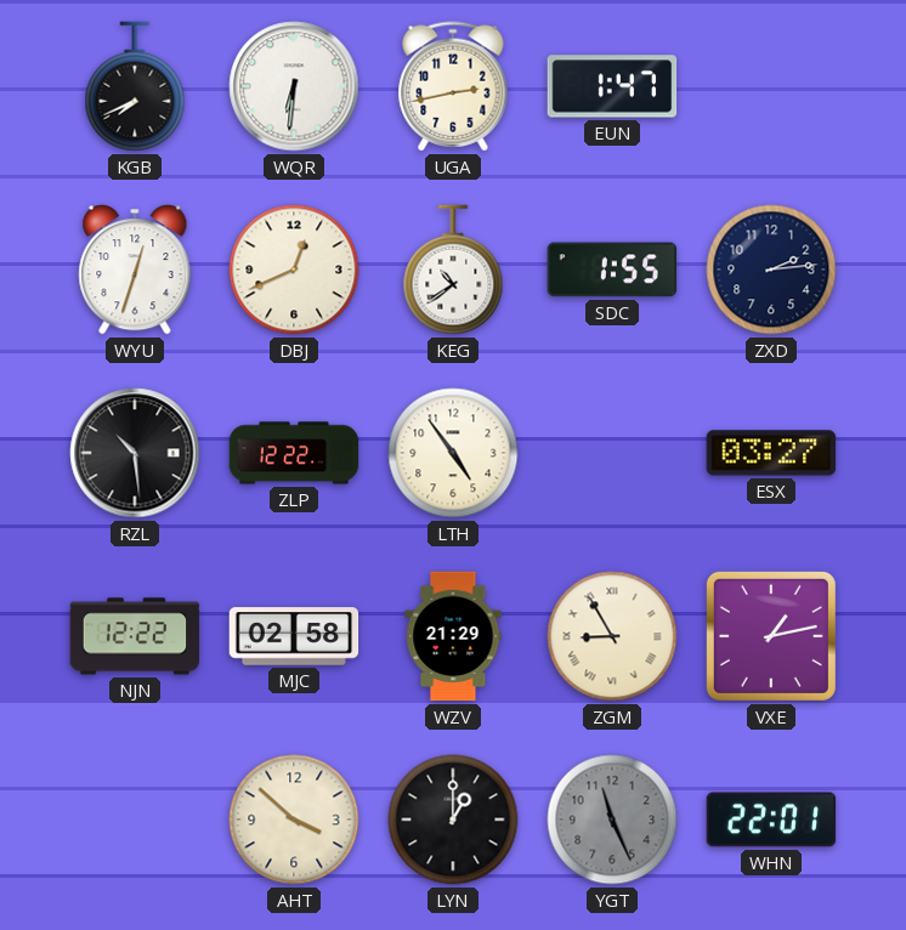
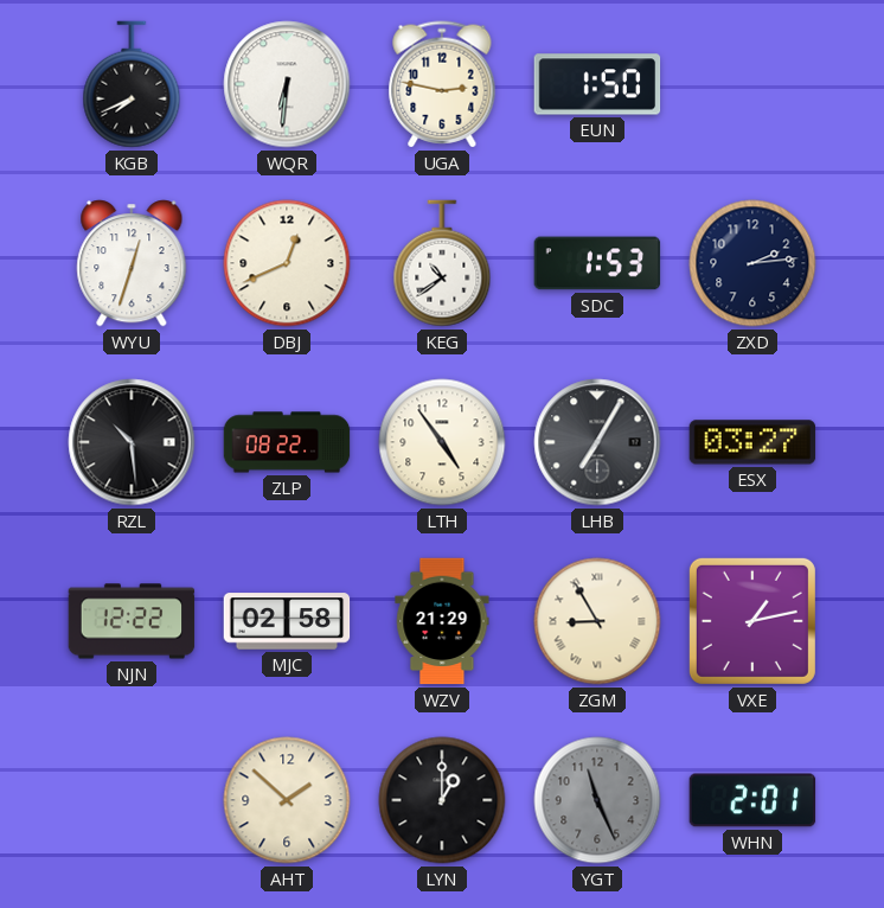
UGA: 2:43 -> 2:47
EUN: 1:47 -> 1:50
SDC: 1:55 -> 1:53
ZLP: 12:22 -> 08:22
LHB: none -> 7:05
AHT: 3:52 -> 1:52
WHN: 22:01 -> 2:01
